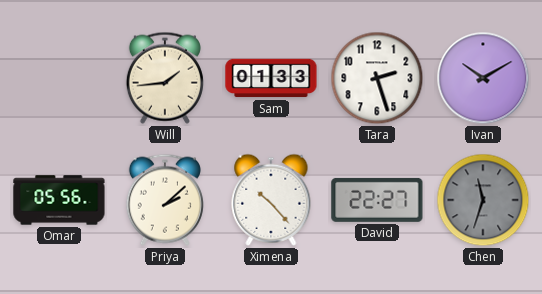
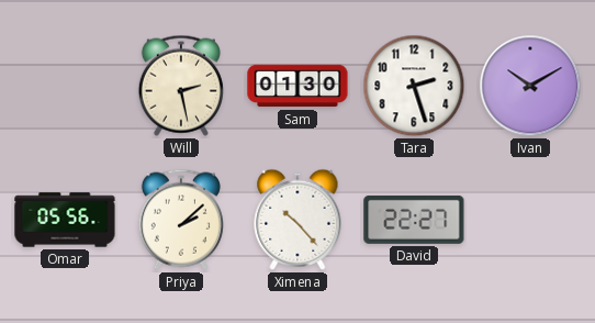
Will: 1:44 -> 2:28
Sam: 01:33 -> 01:30
Chen: 11:33 -> none
